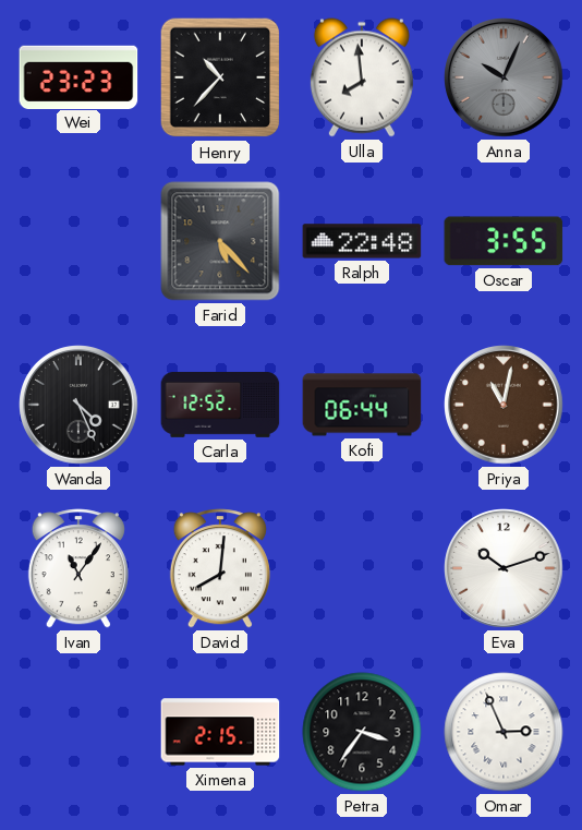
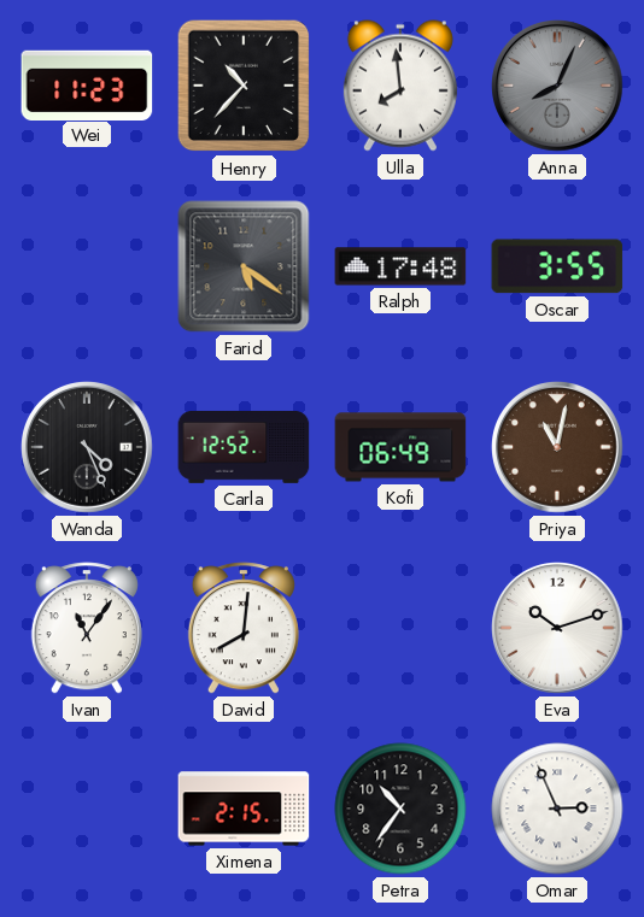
Wei: 23:23 -> 11:23
Anna: 10:04 -> 8:04
Farid: 5:23 -> 5:21
Ralph: 22:48 -> 17:48
Kofi: 06:44 -> 06:49
Petra: 3:36 -> 10:36
